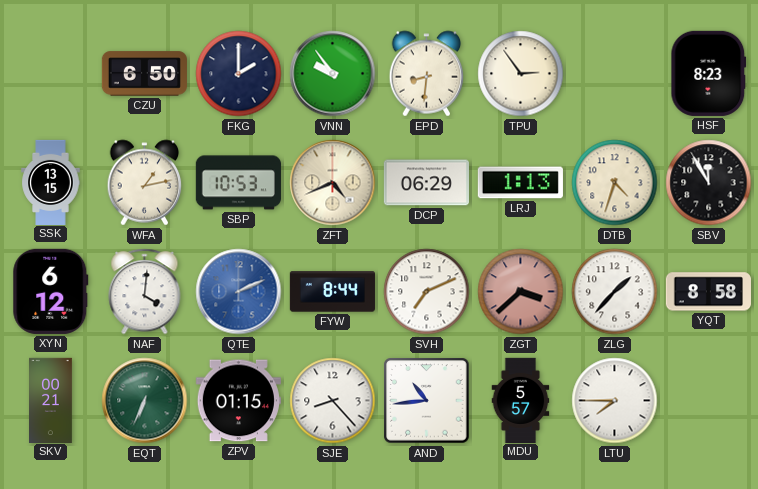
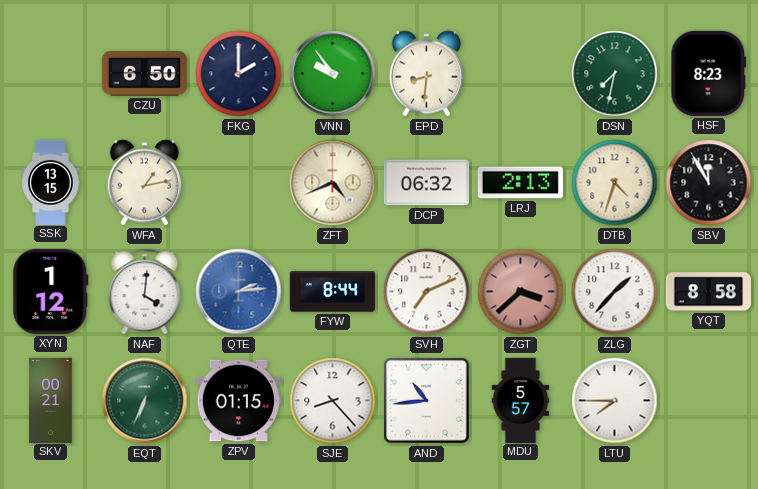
TPU: 2:54 -> none
DSN: none -> 7:32
SBP: 10:53 -> none
DCP: 06:29 -> 06:32
LRJ: 1:13 -> 2:13
XYN: 6:12 -> 1:12
QTE: 2:11 -> 2:14
